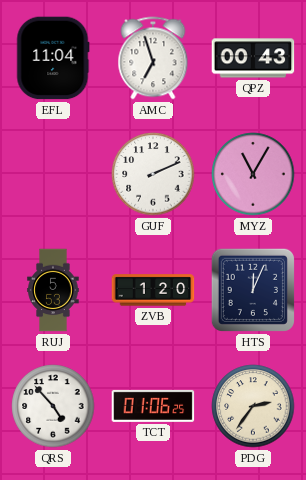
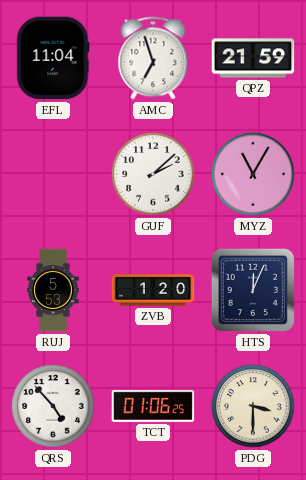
QPZ: 00:43 -> 21:59
GUF: 2:11 -> 2:08
PDG: 2:36 -> 3:30
